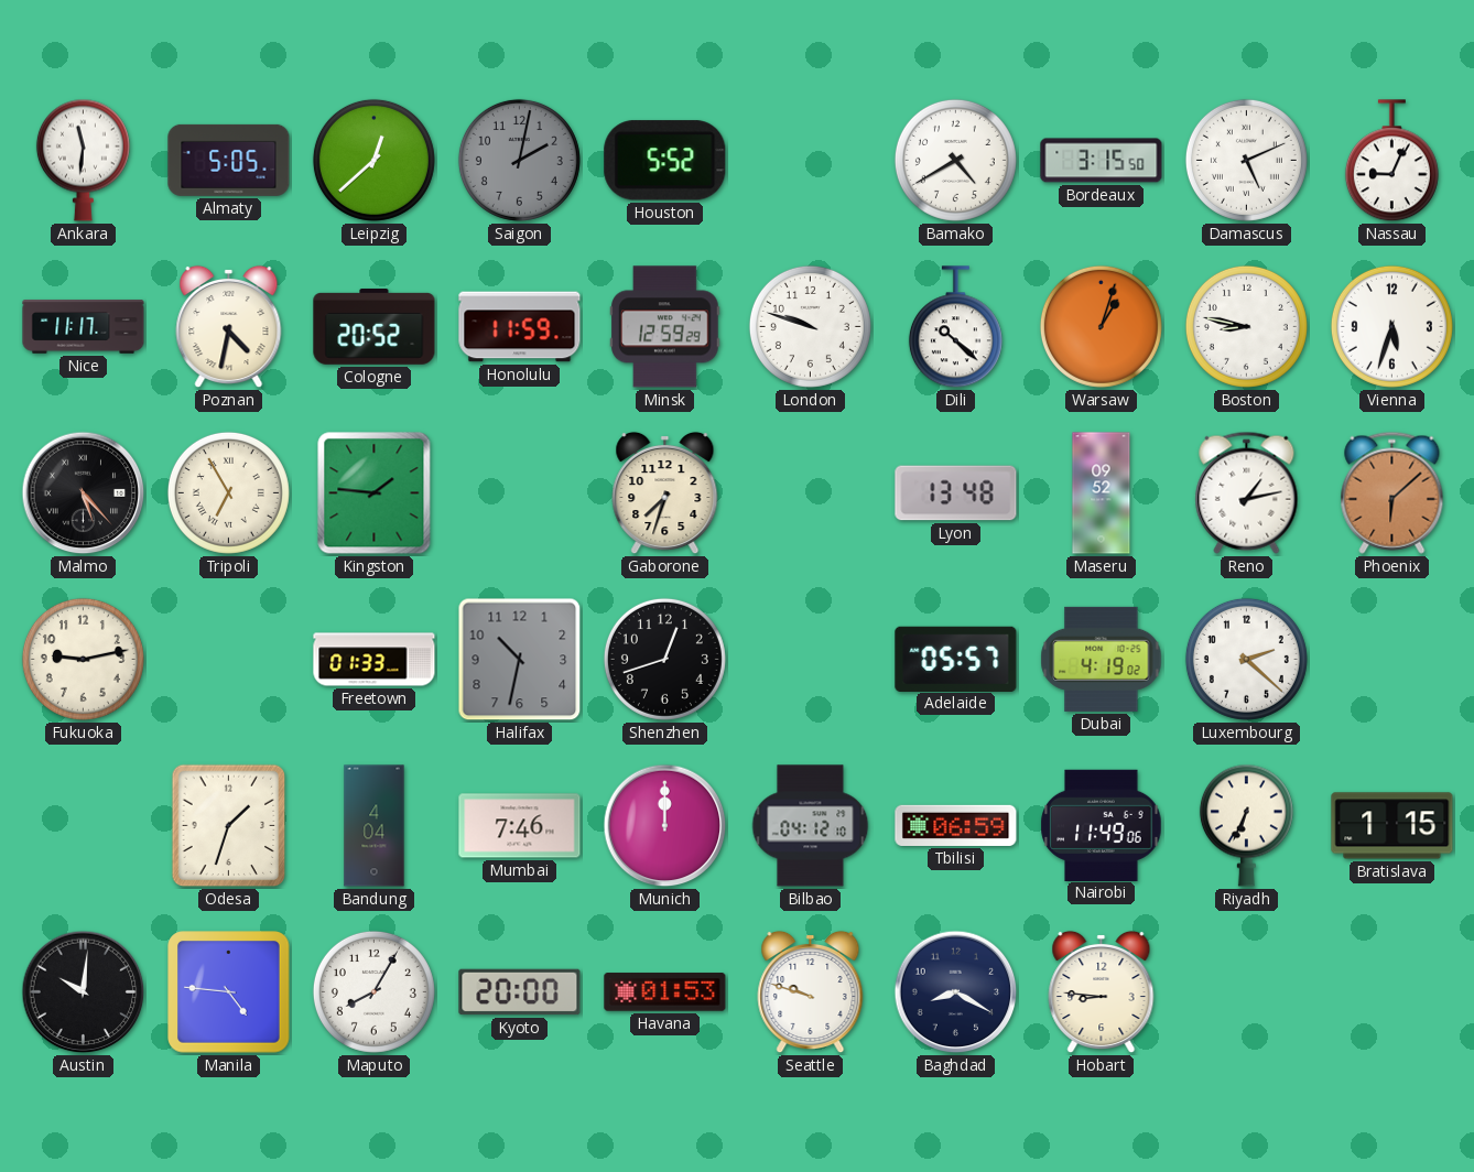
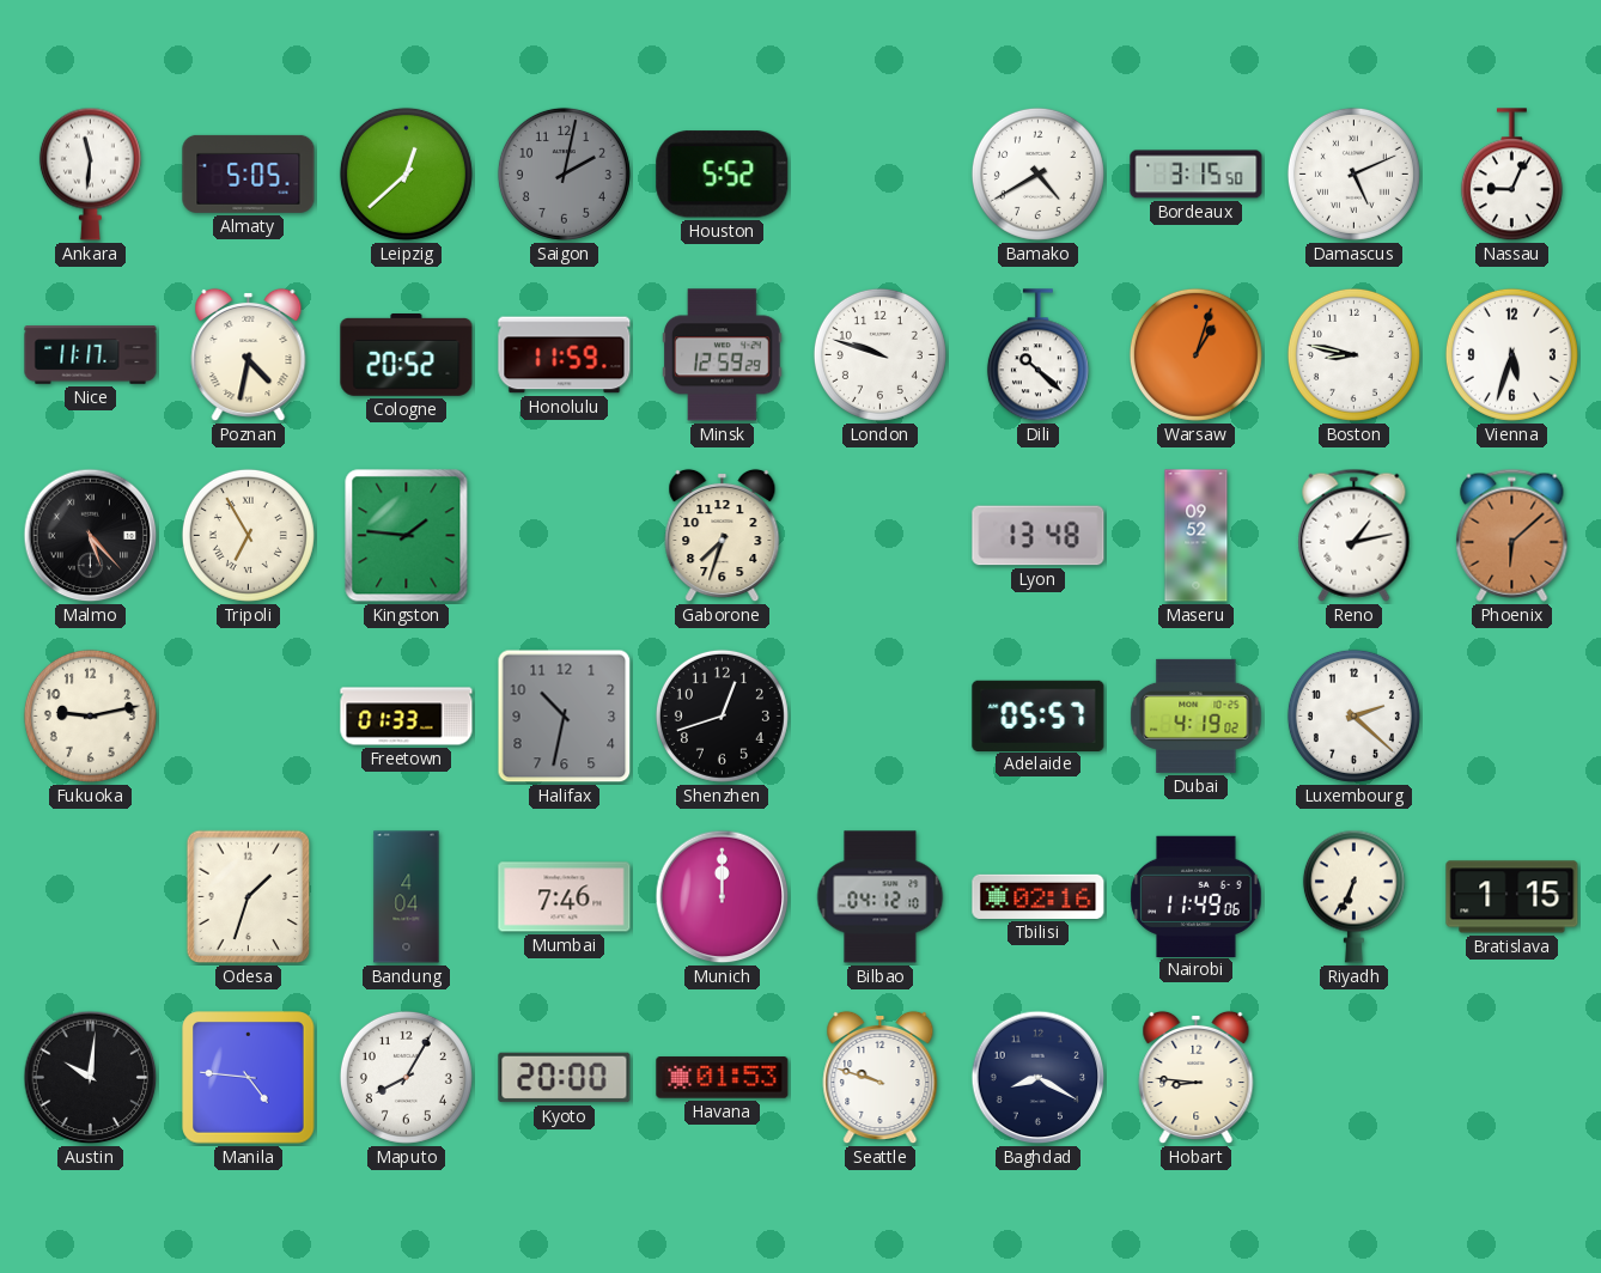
Tbilisi: 06:59 -> 02:16
